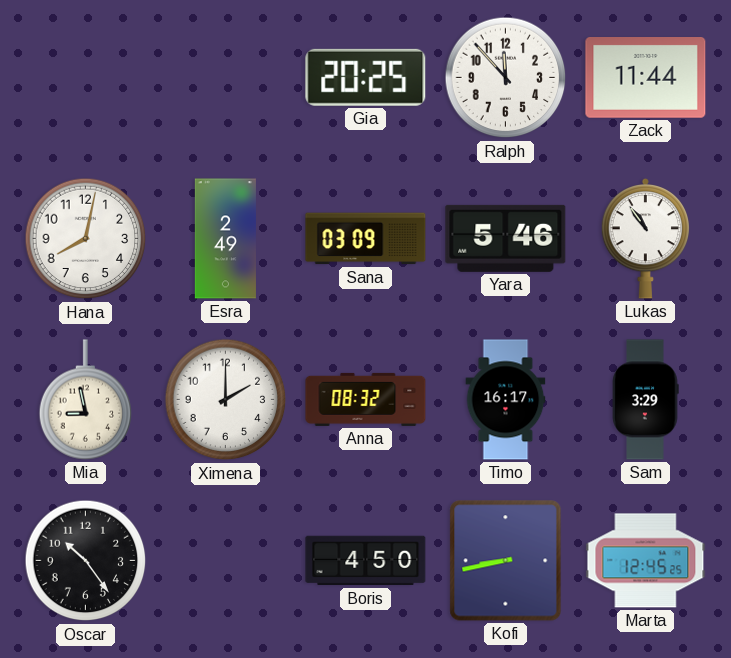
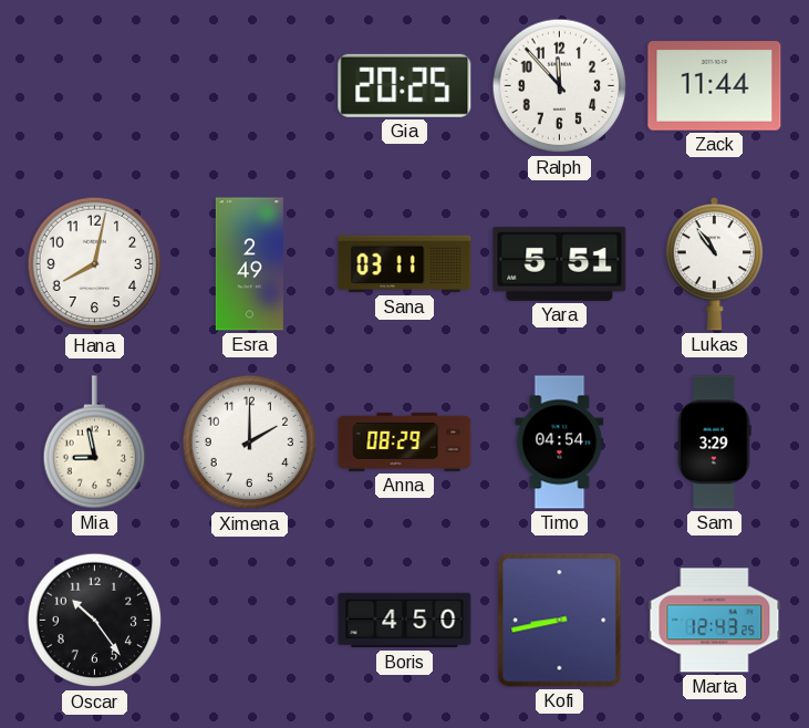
Sana: 03:09 -> 03:11
Yara: 5:46 -> 5:51
Anna: 08:32 -> 08:29
Timo: 16:17 -> 04:54
Marta: 12:45 -> 12:43
